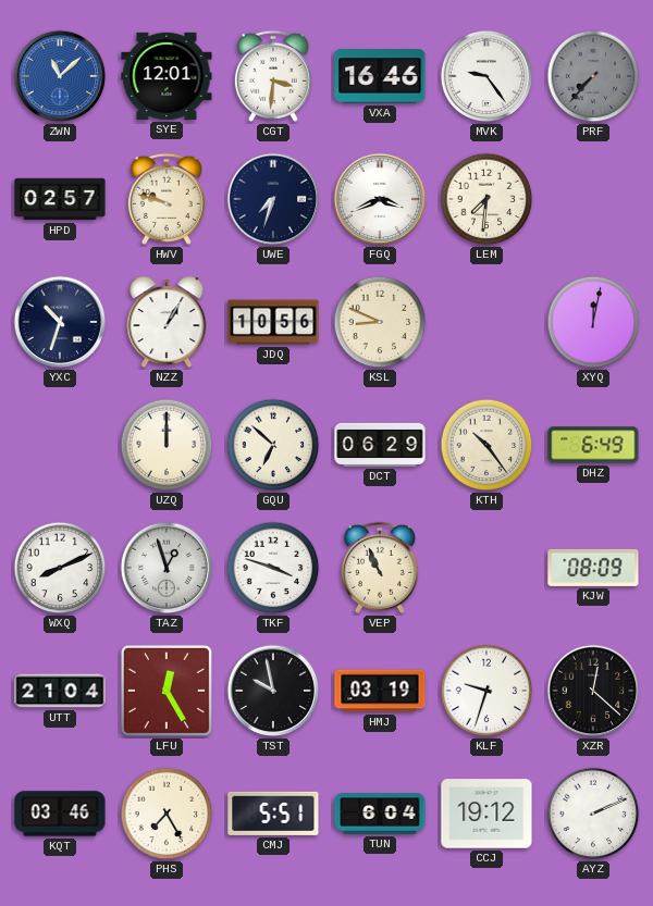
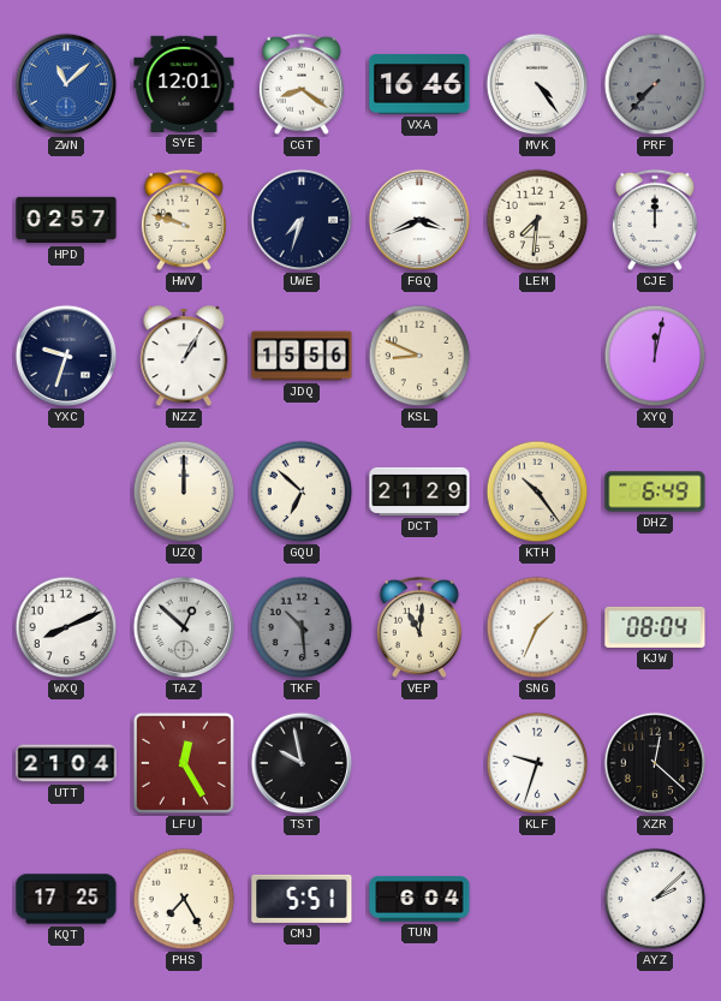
CGT: 3:31 -> 8:21
MVK: 9:24 -> 4:24
CJE: none -> 12:00
YXC: 10:33 -> 9:33
JDQ: 10:56 -> 15:56
DCT: 06:29 -> 21:29
TAZ: 12:57 -> 12:52
TKF: 3:48 -> 10:29
TKF dial: white -> grey
VEP: 10:56 -> 11:01
SNG: none -> 1:34
KJW: 08:09 -> 08:04
HMJ: 03:19 -> none
KQT: 03:46 -> 17:25
CCJ: 19:12 -> none
AYZ: 2:11 -> 2:08
